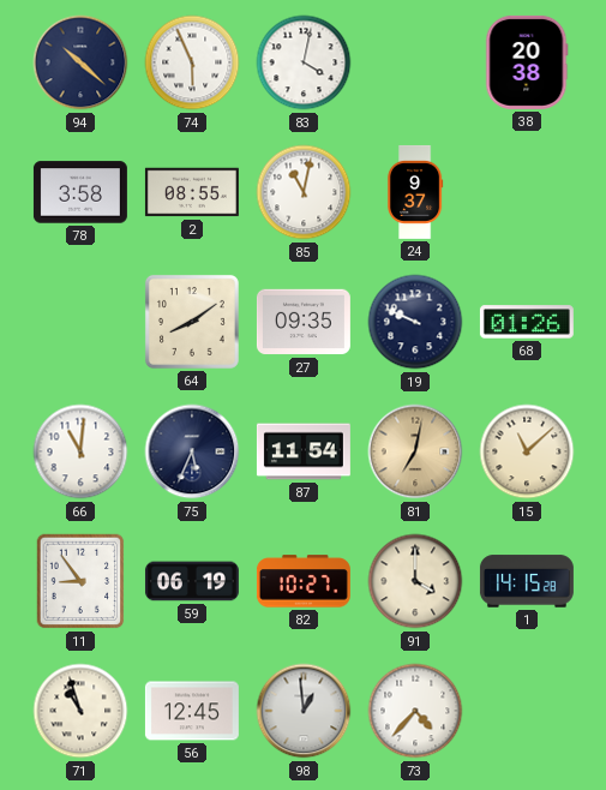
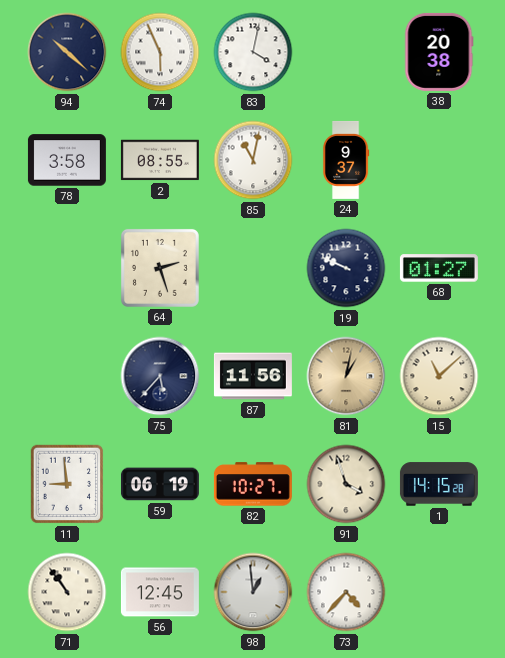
64: 8:09 -> 2:27
27: 09:35 -> none
68: 01:26 -> 01:27
66: 11:01 -> none
75: 5:34 -> 5:37
87: 11:54 -> 11:56
81: 7:02 -> 1:02
11: 8:54 -> 8:59
91: 4:00 -> 3:57
71: 10:57 -> 10:54
